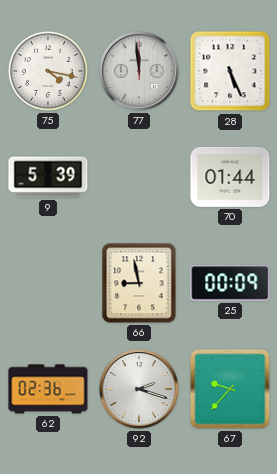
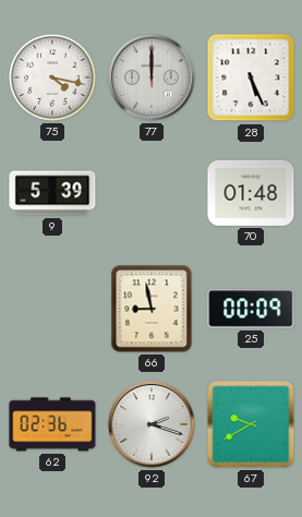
77: 11:59 -> 12:00
70: 01:44 -> 01:48
67: 9:37 -> 9:40
